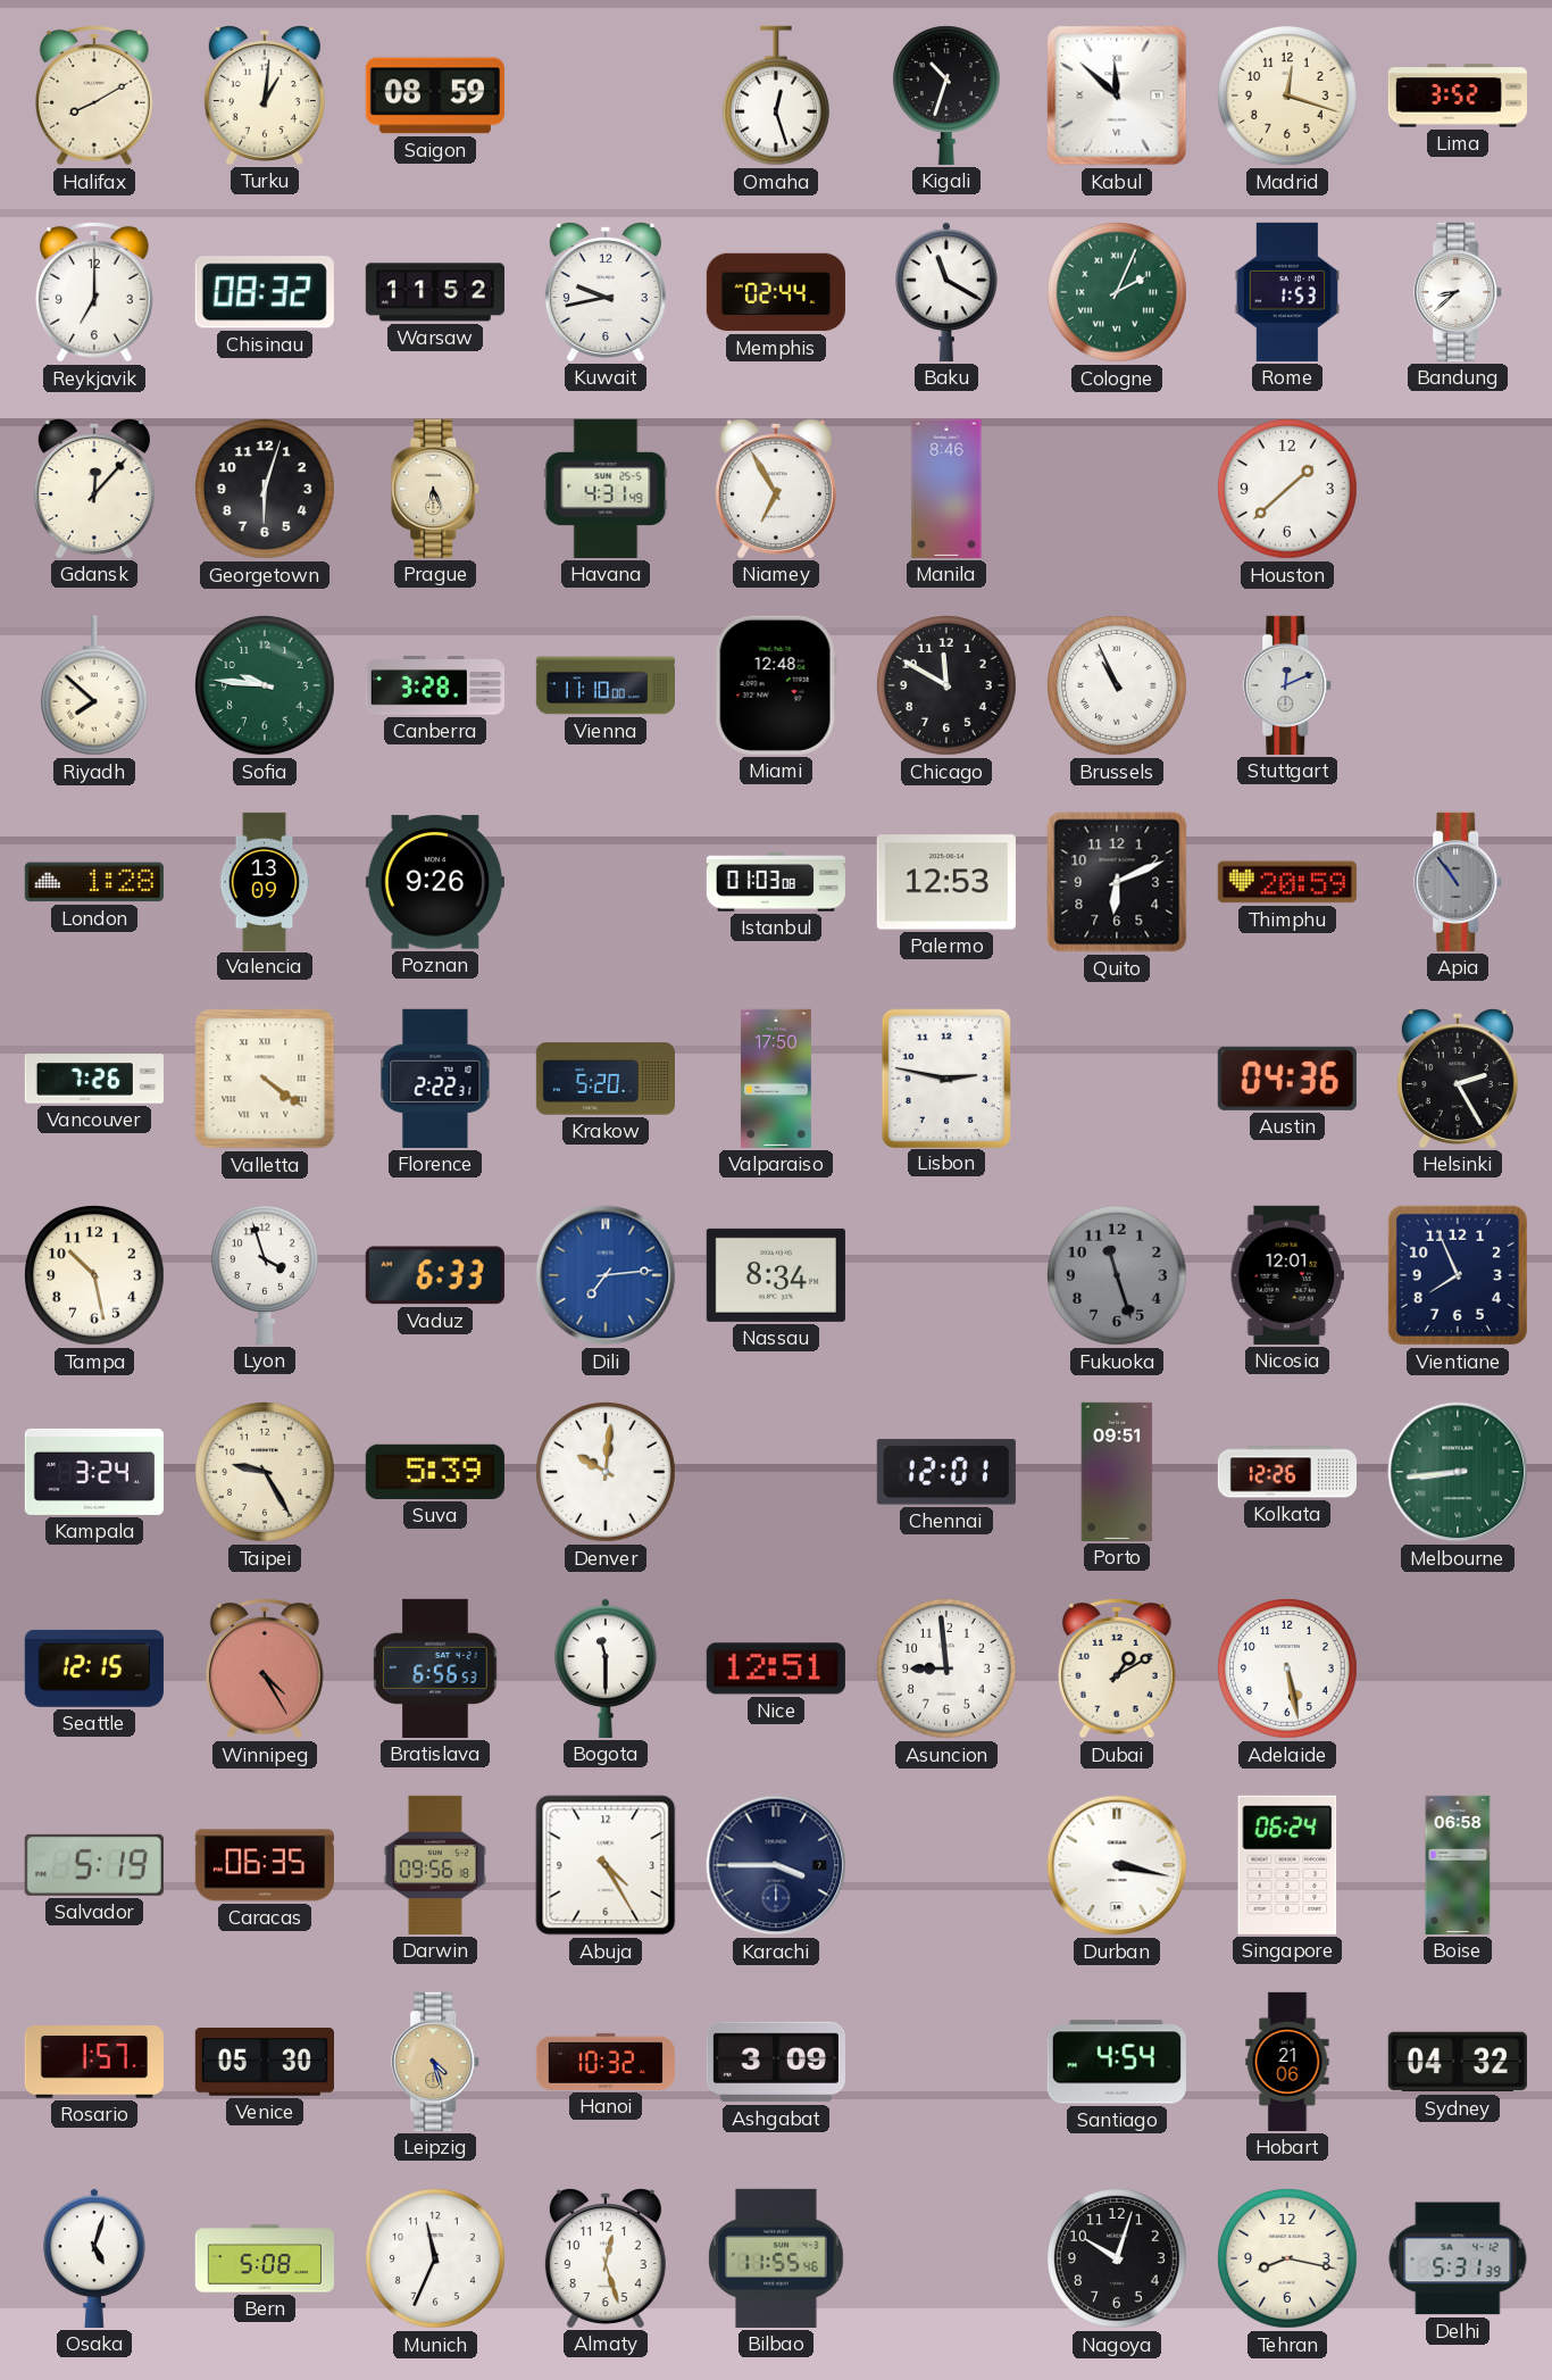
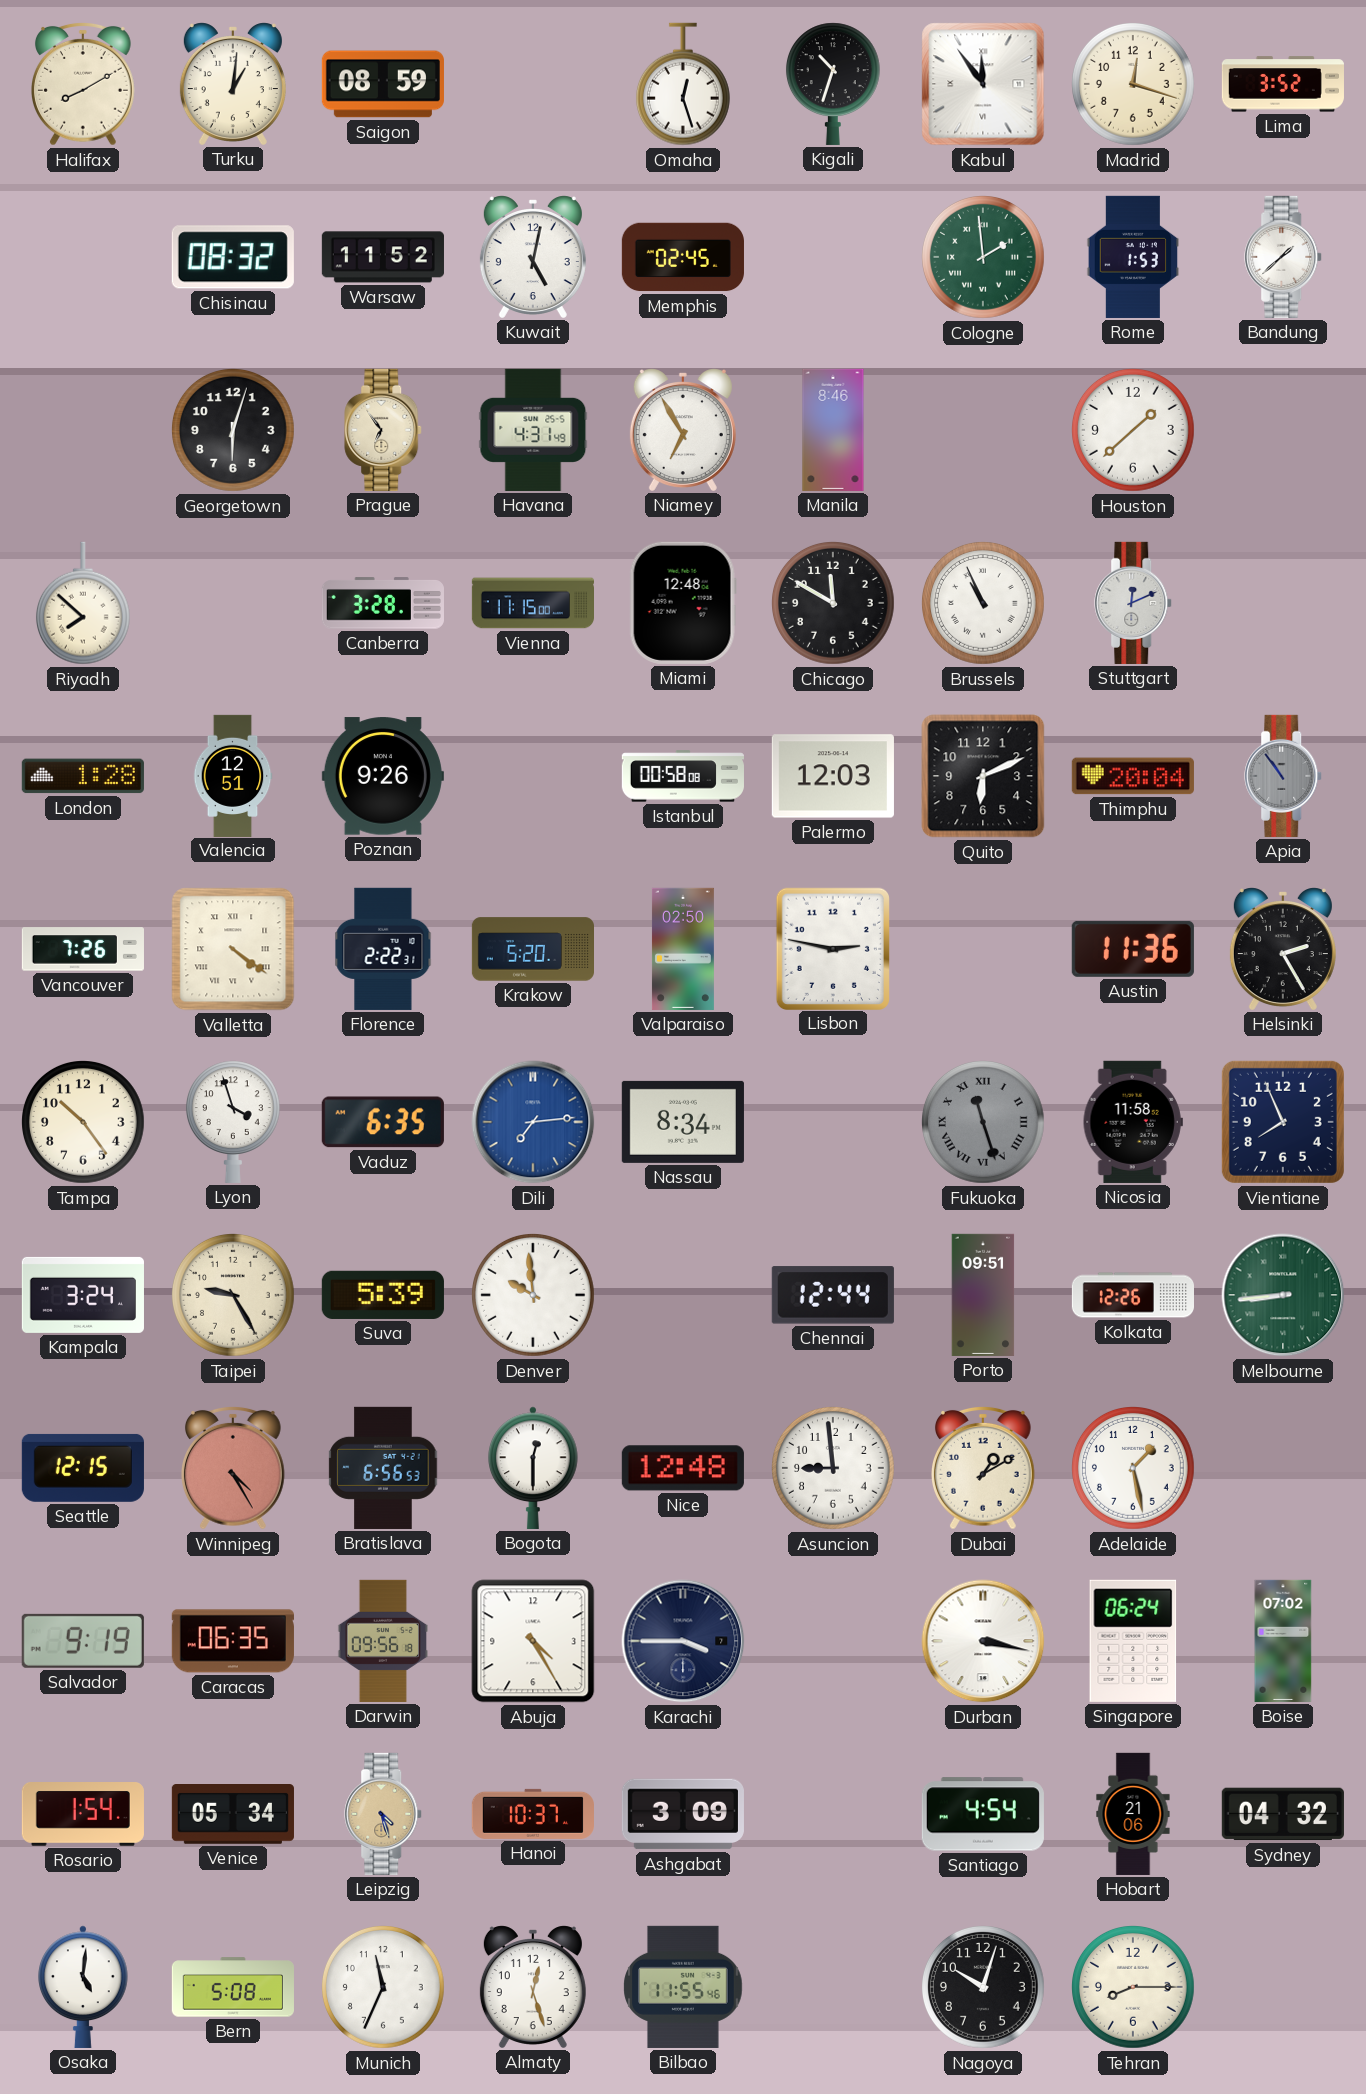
Kabul: 11:52 -> 11:54
Reykjavik: 7:00 -> none
Kuwait: 9:43 -> 5:02
Memphis: 02:44 -> 02:45
Baku: 11:20 -> none
Cologne: 2:04 -> 1:59
Bandung: 8:38 -> 1:38
Gdansk: 12:07 -> none
Prague: 6:26 -> 6:54
Sofia: 9:46 -> none
Vienna: 11:10 -> 11:15
Valencia: 13:09 -> 12:51
Istanbul: 01:03 -> 00:58
Palermo: 12:53 -> 12:03
Thimphu: 20:59 -> 20:04
Valparaiso: 17:50 -> 02:50
Austin: 04:36 -> 11:36
Tampa: 10:28 -> 10:24
Vaduz: 6:33 -> 6:35
Fukuoka numerals: Arabic -> Roman
Nicosia: 12:01 -> 11:58
Denver: 10:01 -> 9:59
Chennai: 12:01 -> 12:44
Bogota: 11:30 -> 12:30
Nice: 12:51 -> 12:48
Adelaide: 5:28 -> 1:28
Salvador: 5:19 -> 9:19
Boise: 06:58 -> 07:02
Rosario: 1:57 -> 1:54
Venice: 05:30 -> 05:34
Hanoi: 10:32 -> 10:37
Osaka: 5:03 -> 5:01
Tehran: 8:17 -> 8:15
Delhi: 5:31 -> none
